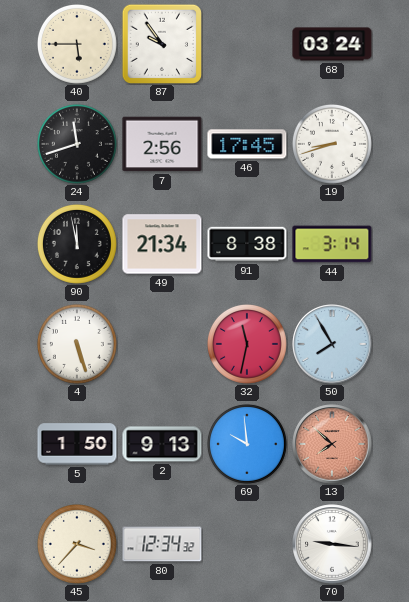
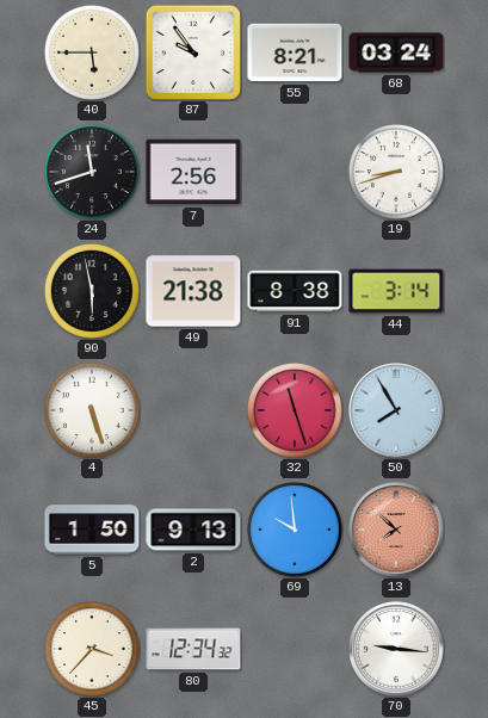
55: none -> 8:21
46: 17:45 -> none
90: 11:58 -> 5:58
49: 21:34 -> 21:38
32: 11:32 -> 11:27
